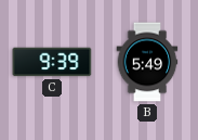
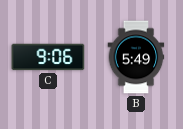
C: 9:39 -> 9:06
